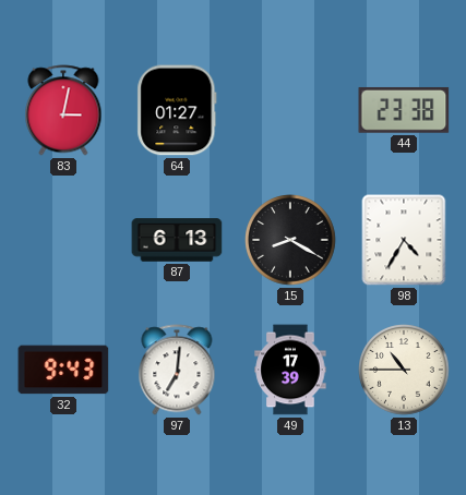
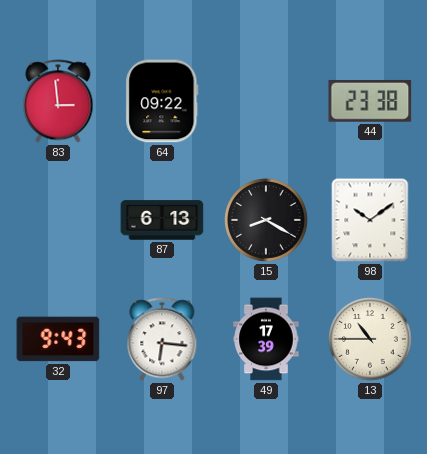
83: 3:02 -> 2:59
64: 01:27 -> 09:22
98: 4:35 -> 10:09
97: 7:01 -> 6:16
